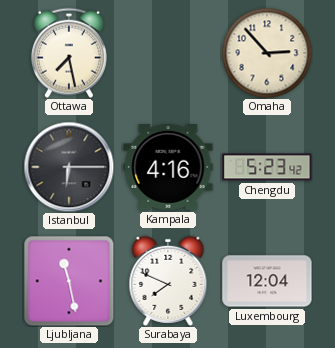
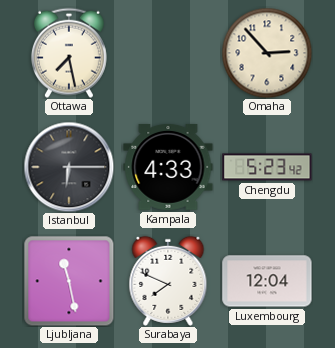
Kampala: 4:16 -> 4:33
